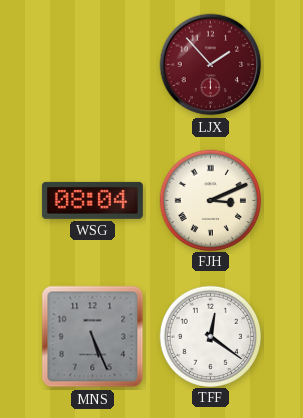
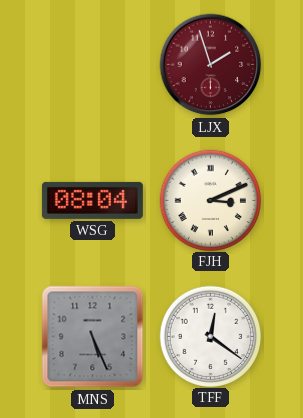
LJX: 1:53 -> 1:57
